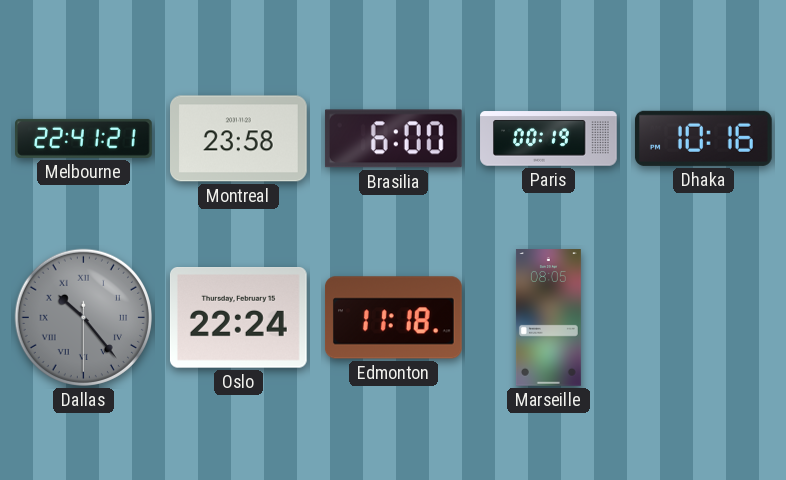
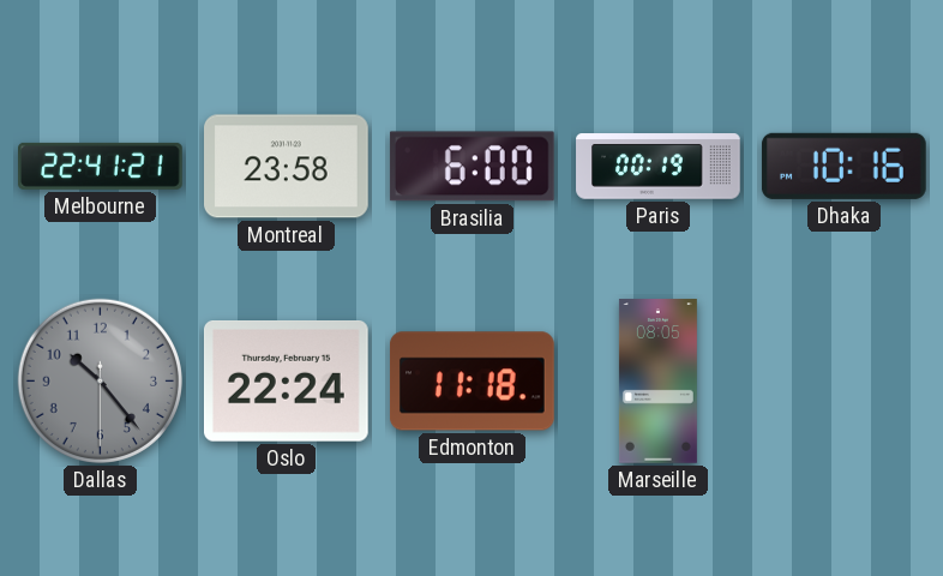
Dallas numerals: Roman -> Arabic
